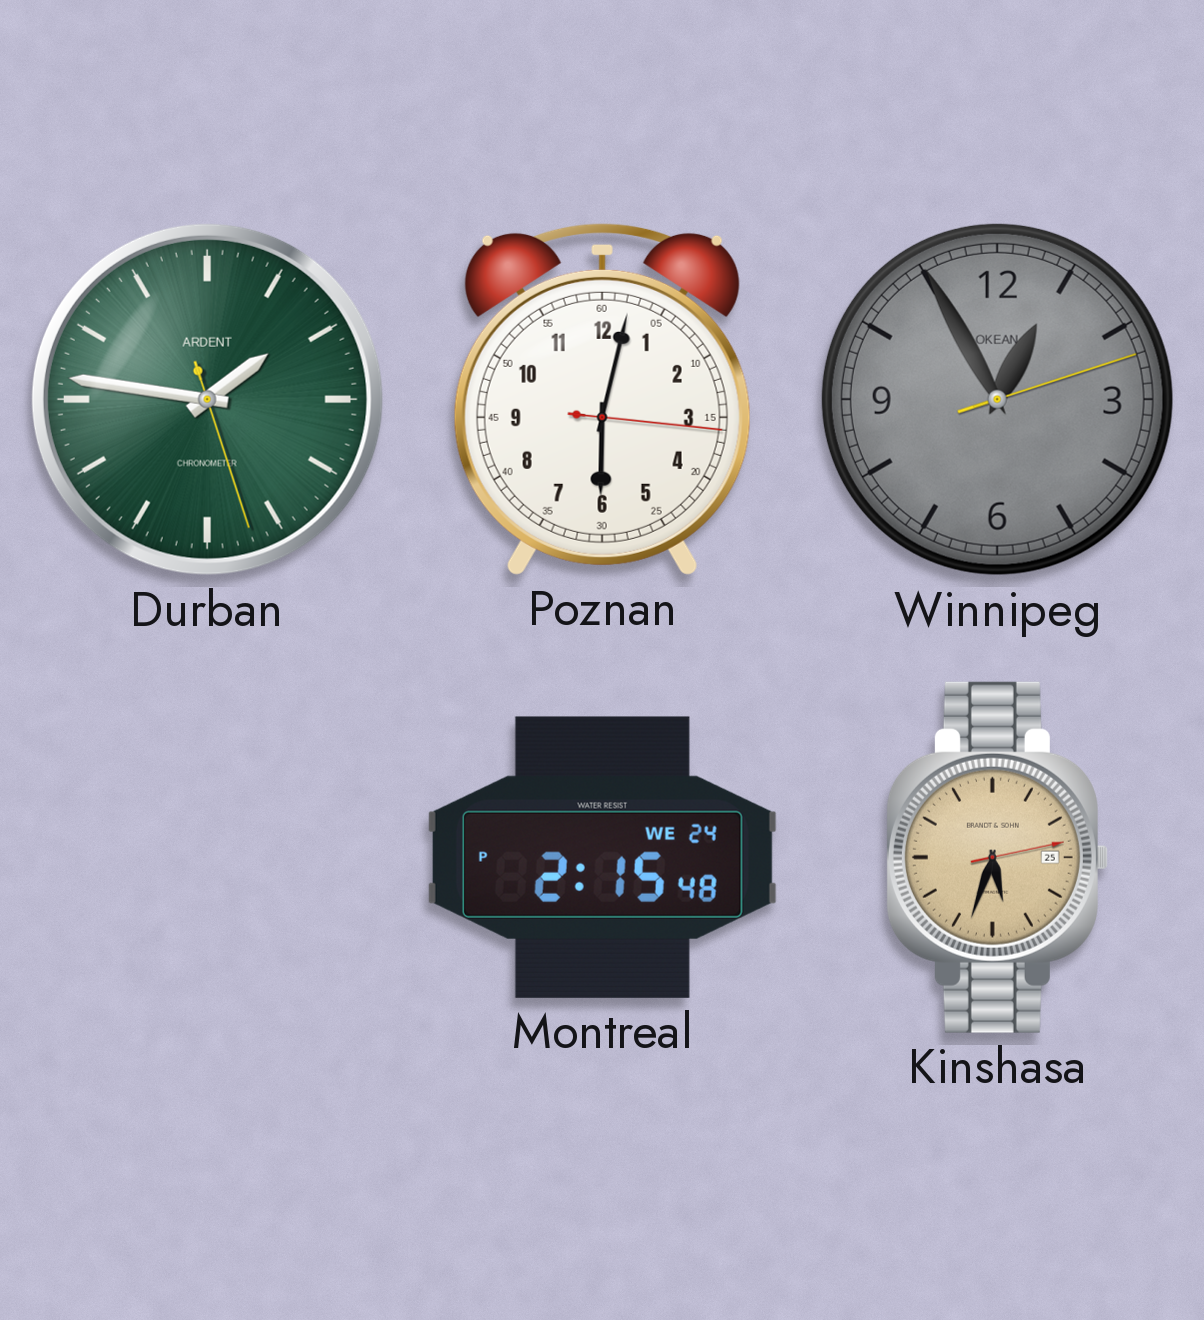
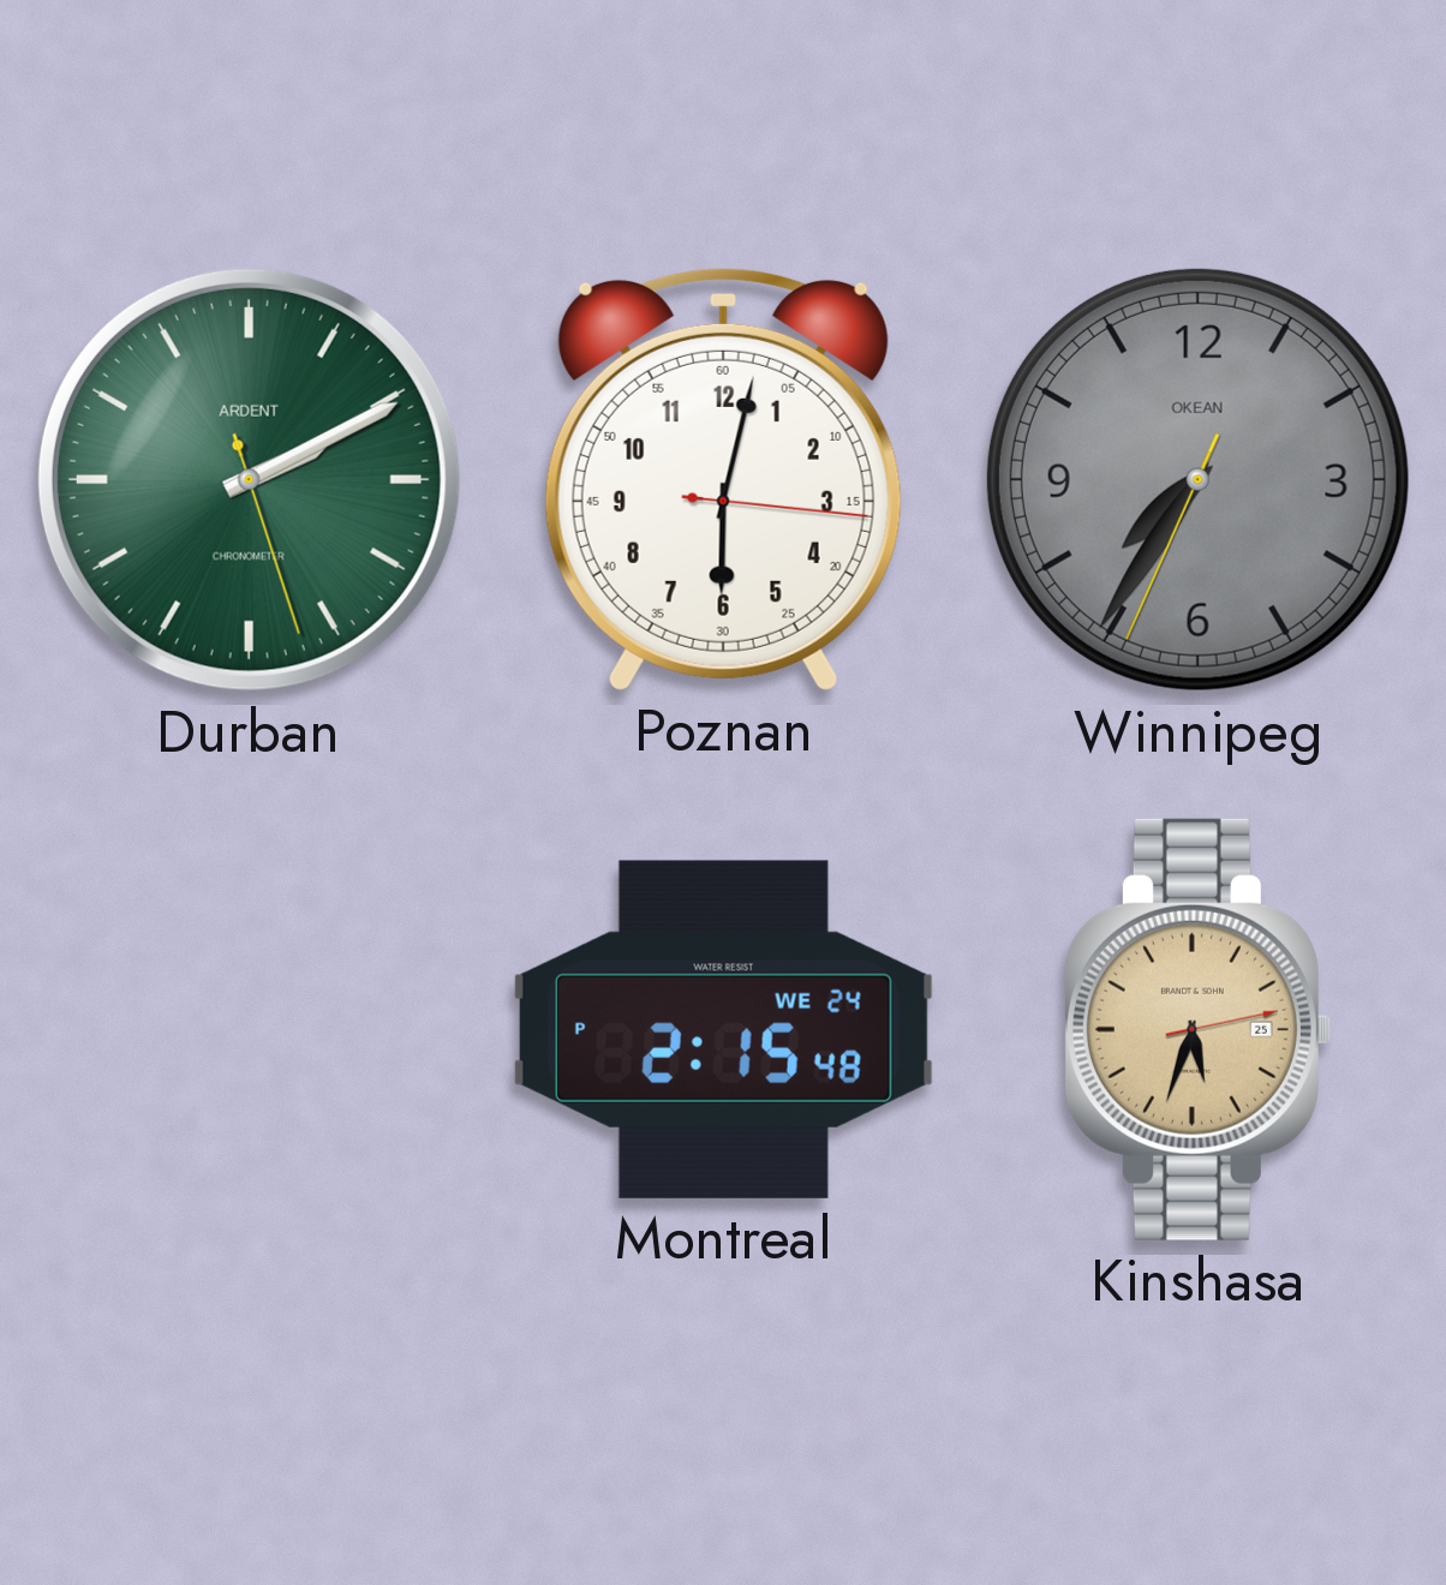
Durban: 1:46 -> 2:10
Winnipeg: 12:55 -> 7:35
